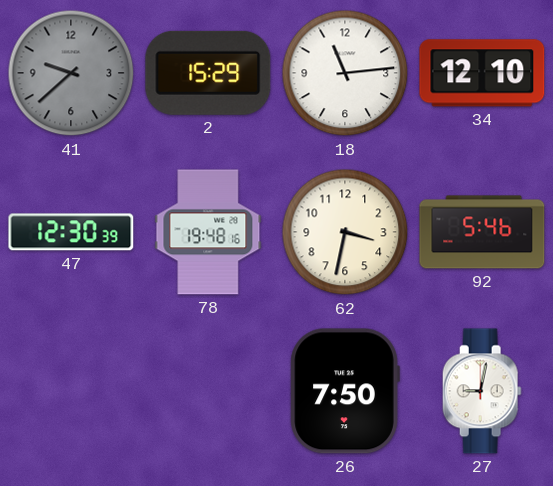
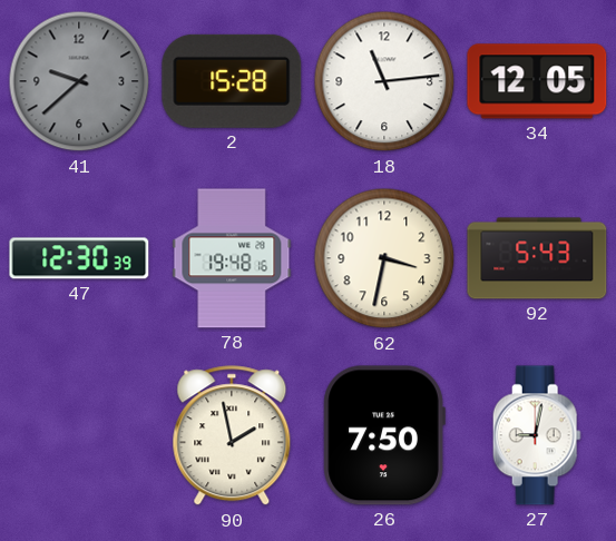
2: 15:29 -> 15:28
34: 12:10 -> 12:05
92: 5:46 -> 5:43
90: none -> 1:58
